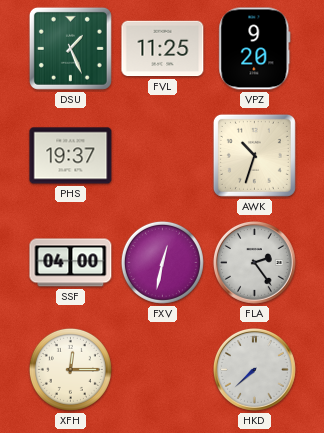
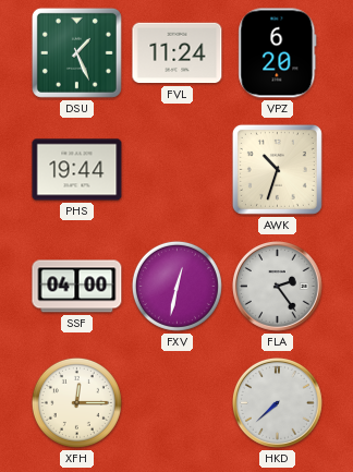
FVL: 11:25 -> 11:24
VPZ: 9:20 -> 6:20
PHS: 19:37 -> 19:44
